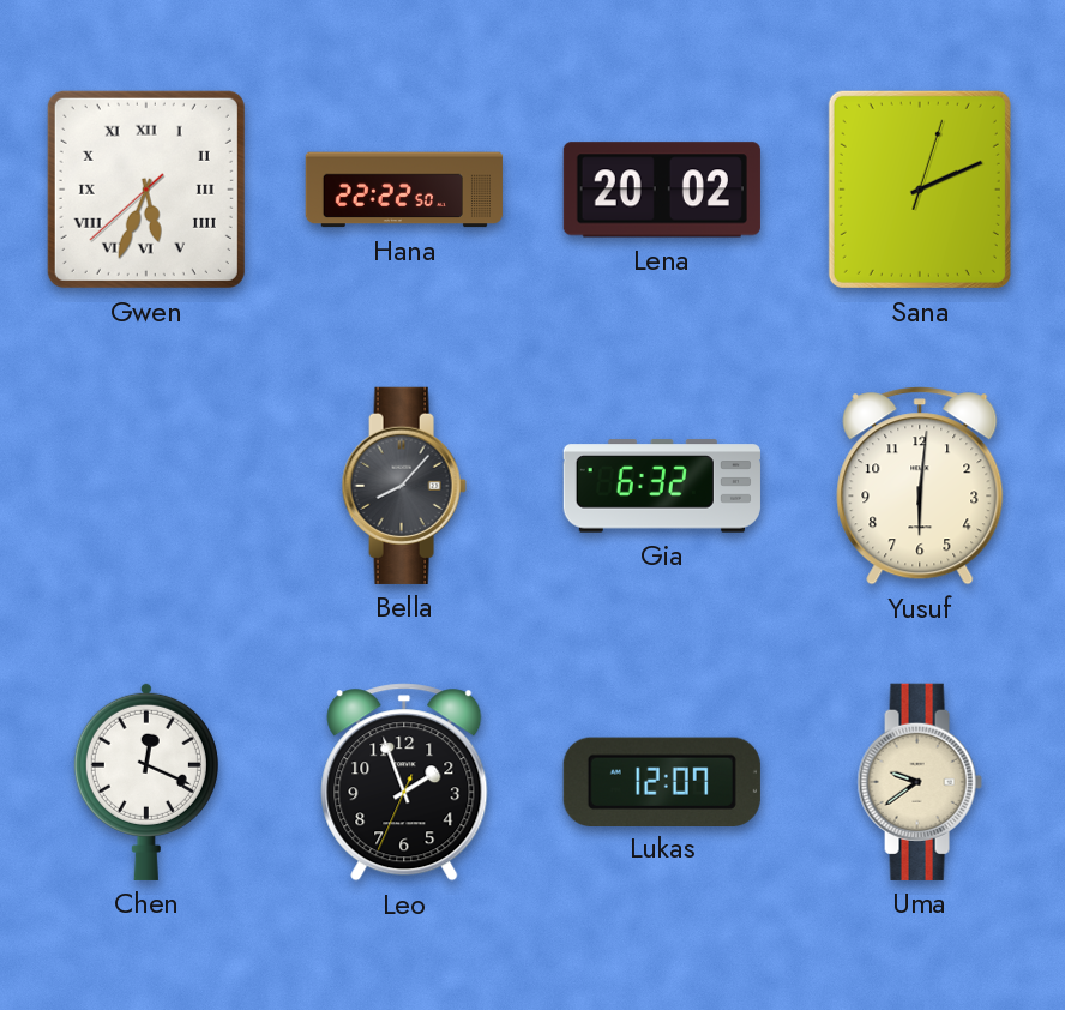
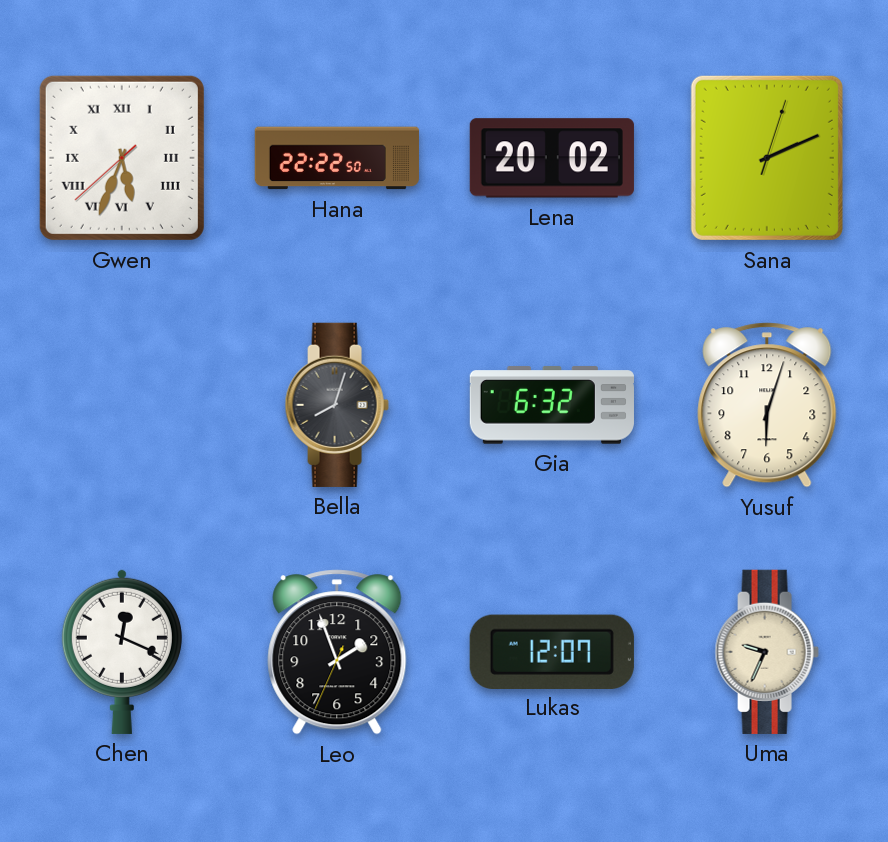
Bella: 8:07 -> 8:03
Yusuf: 6:01 -> 6:03
Uma: 9:39 -> 9:34
